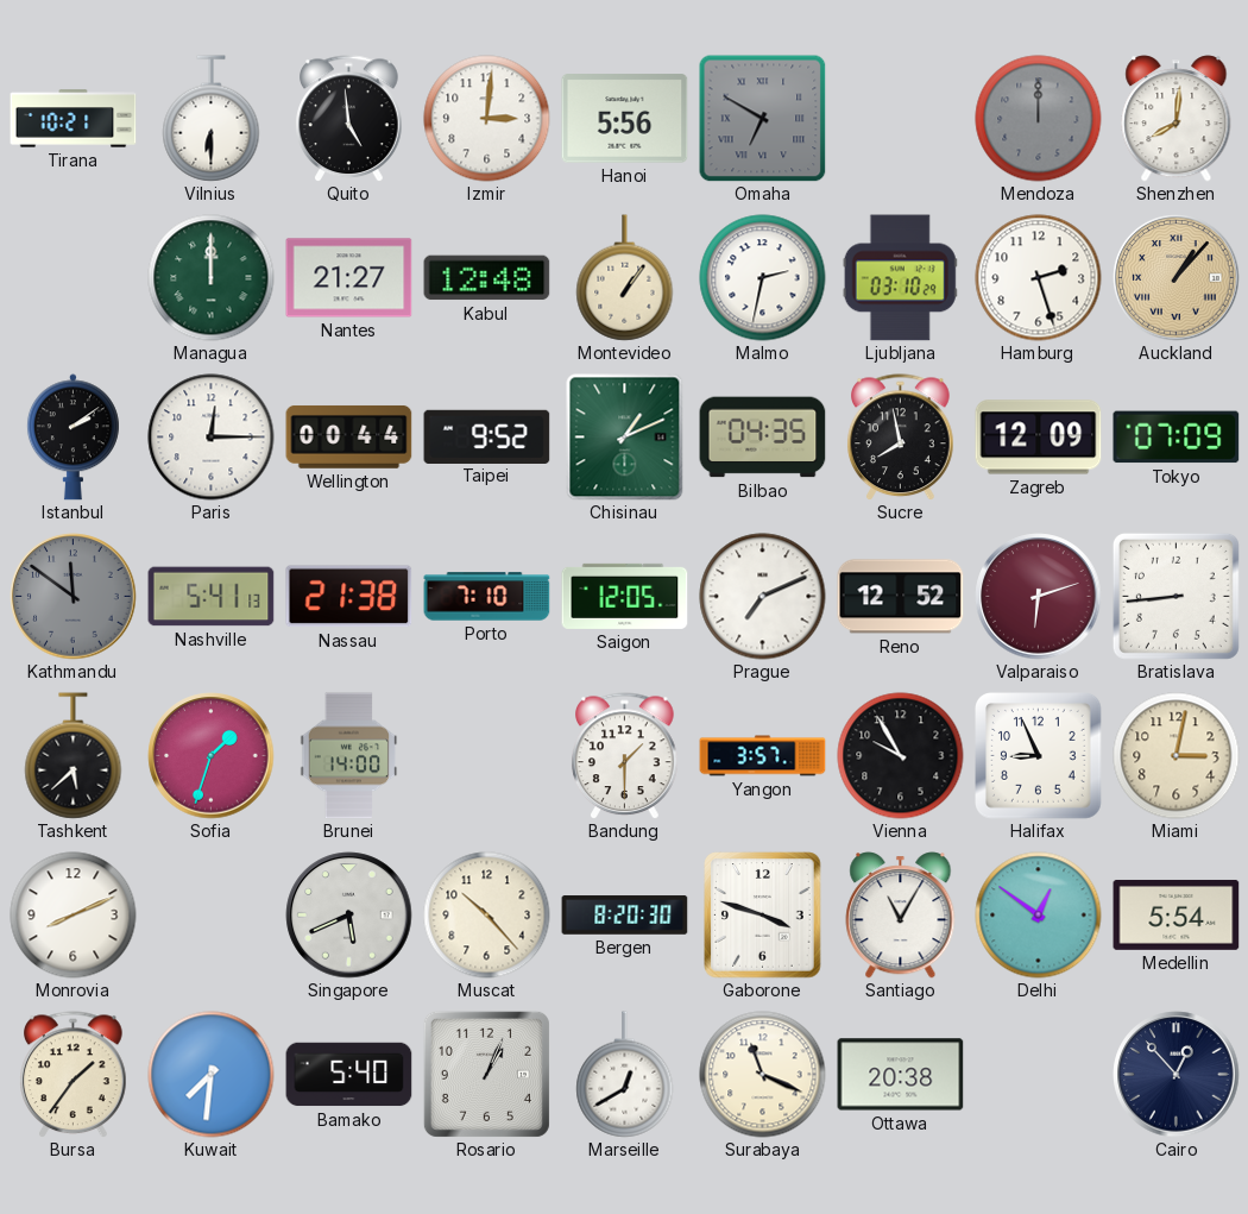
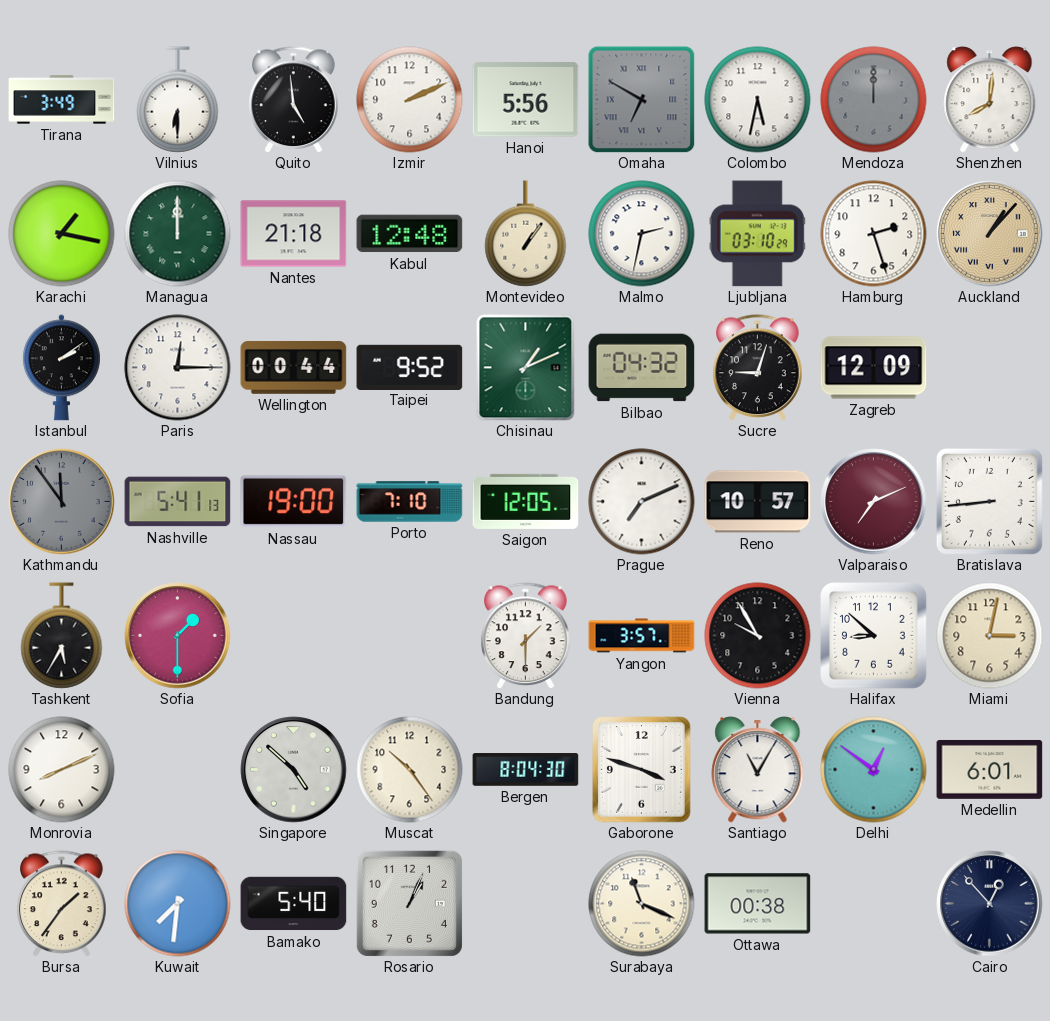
Tirana: 10:21 -> 3:49
Izmir: 3:01 -> 2:11
Colombo: none -> 5:32
Karachi: none -> 1:17
Nantes: 21:27 -> 21:18
Bilbao: 04:35 -> 04:32
Sucre: 7:58 -> 9:03
Tokyo: 07:09 -> none
Kathmandu: 11:51 -> 11:54
Nassau: 21:38 -> 19:00
Reno: 12:52 -> 10:57
Valparaiso: 6:12 -> 7:11
Tashkent: 5:38 -> 5:35
Sofia: 1:33 -> 1:30
Brunei: 14:00 -> none
Halifax: 8:56 -> 8:52
Singapore: 5:41 -> 4:52
Muscat: 10:23 -> 10:24
Bergen: 8:20 -> 8:04
Medellin: 5:54 -> 6:01
Marseille: 12:40 -> none
Ottawa: 20:38 -> 00:38
